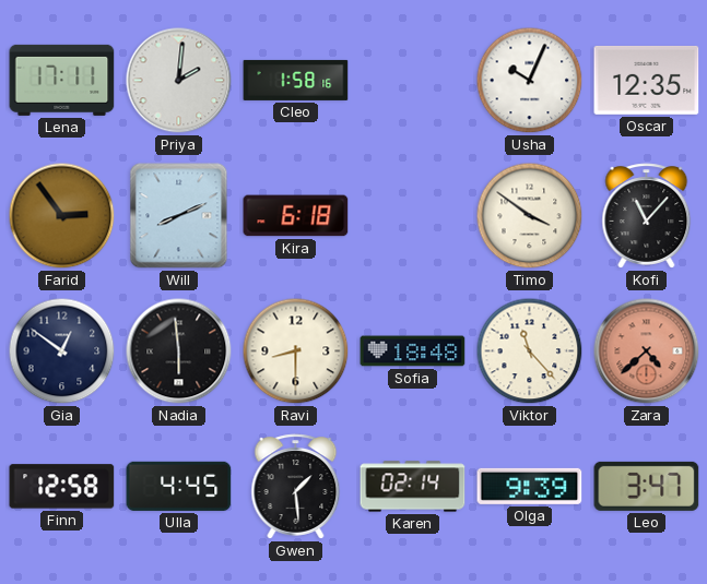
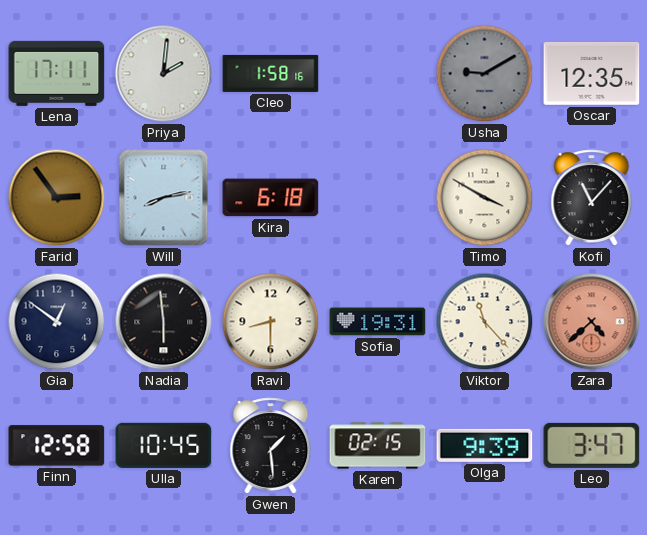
Usha: 10:04 -> 9:10
Usha dial: white -> grey
Will: 8:11 -> 8:13
Timo: 3:51 -> 3:50
Sofia: 18:48 -> 19:31
Ulla: 4:45 -> 10:45
Karen: 02:14 -> 02:15
